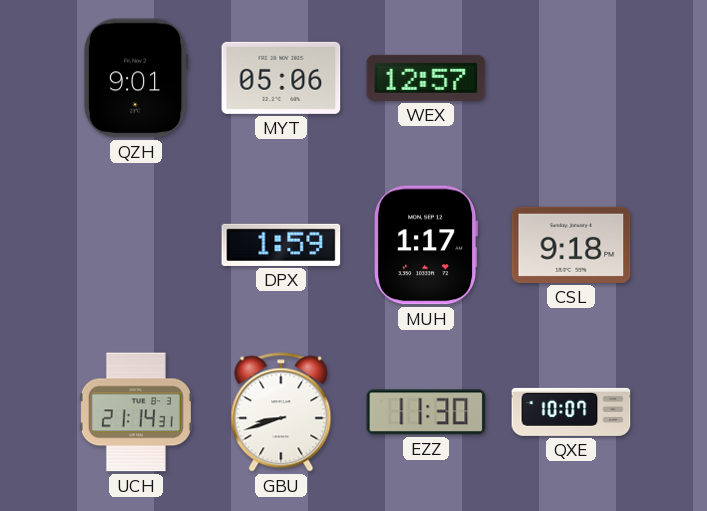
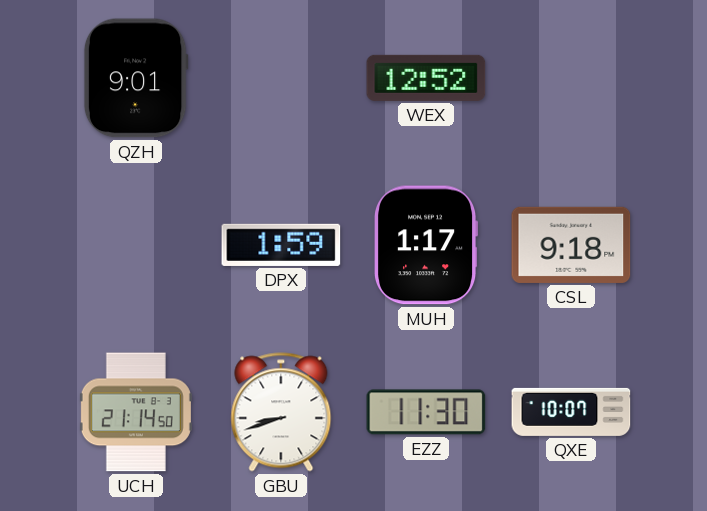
MYT: 05:06 -> none
WEX: 12:57 -> 12:52
UCH: 21:14:31 -> 21:14:50
